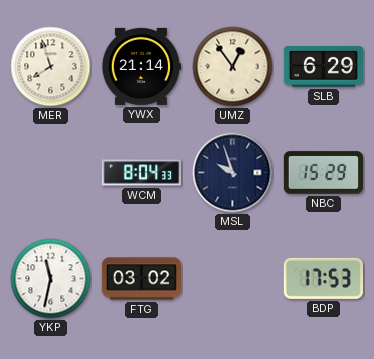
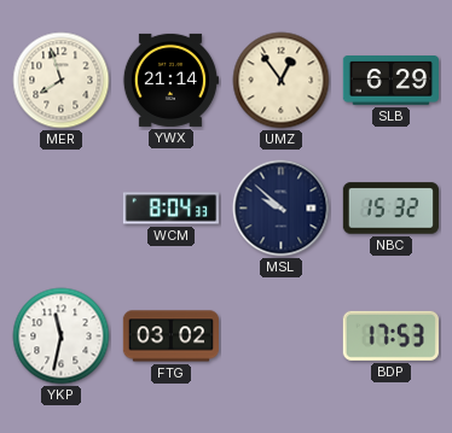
MSL: 9:57 -> 9:52
NBC: 15:29 -> 15:32
